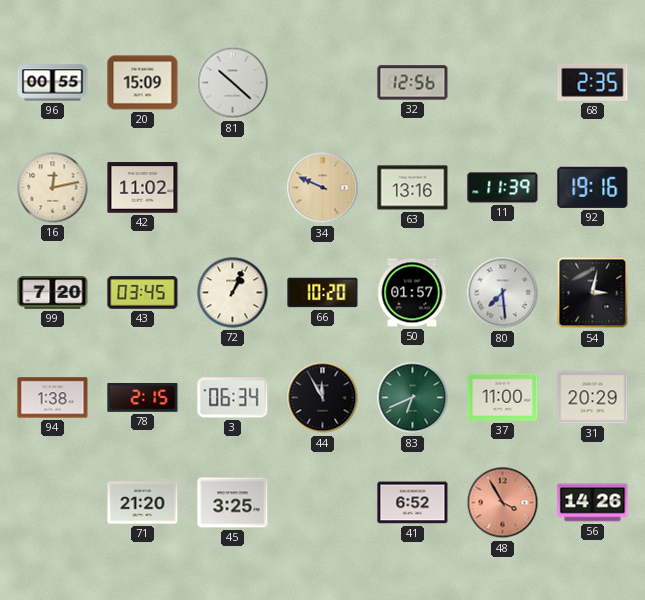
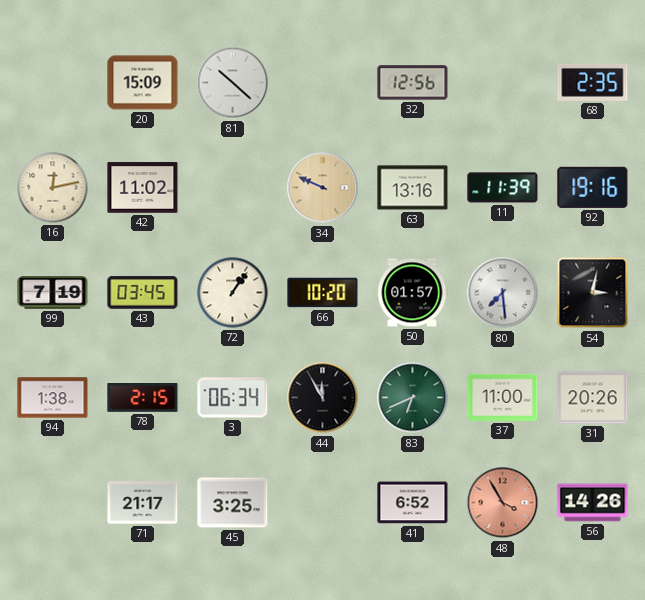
96: 00:55 -> none
99: 7:20 -> 7:19
72: 1:04 -> 1:06
31: 20:29 -> 20:26
71: 21:20 -> 21:17
